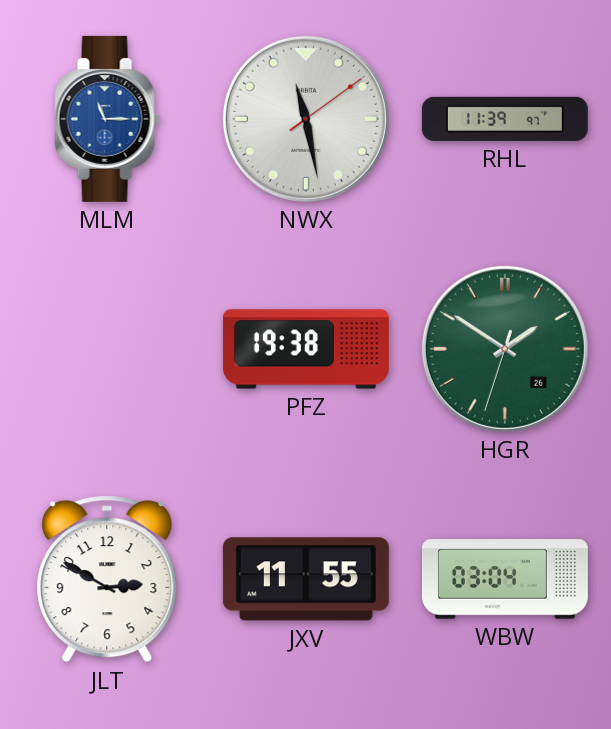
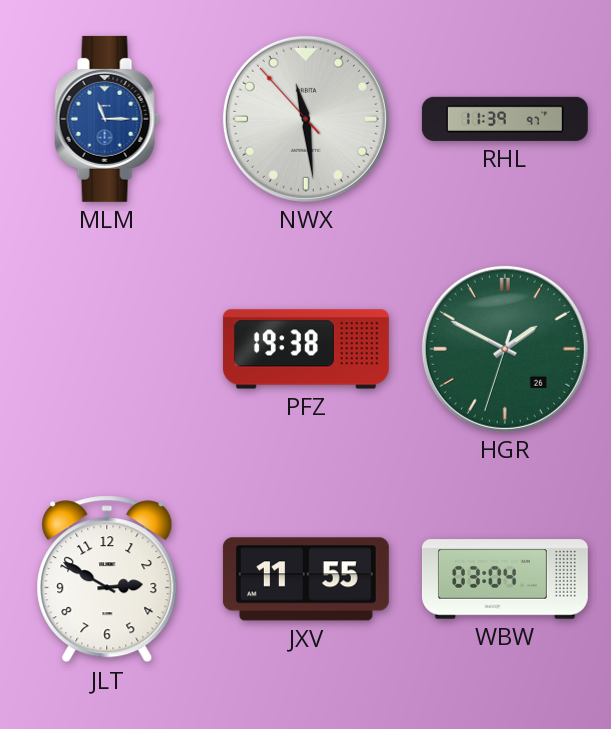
NWX: 11:28:09 -> 11:28:53
HGR: 1:50 -> 1:49
